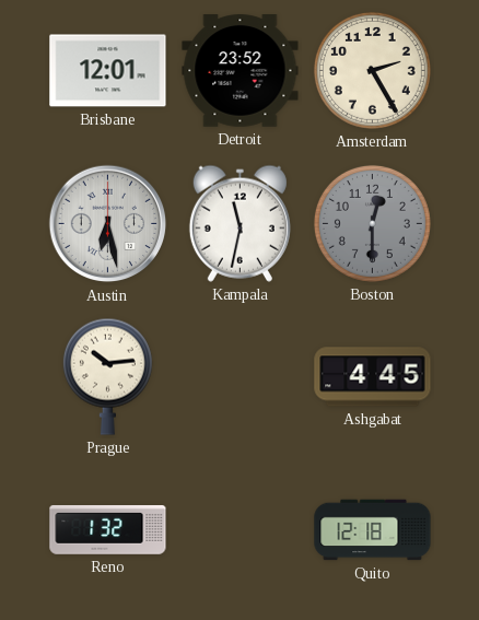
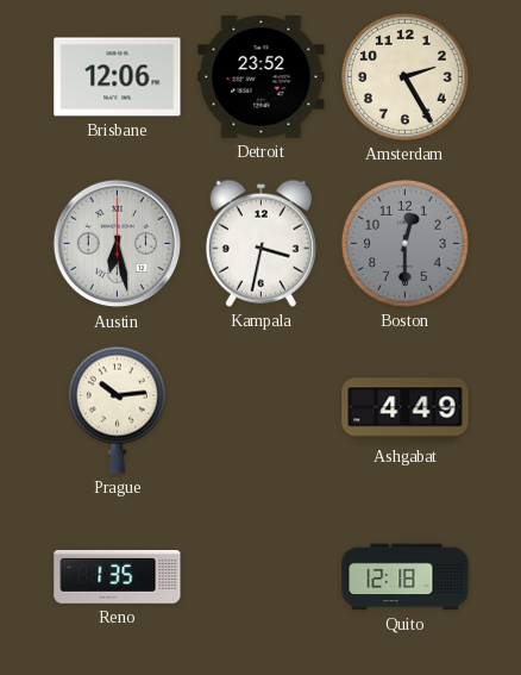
Brisbane: 12:01 -> 12:06
Kampala: 11:32 -> 3:32
Ashgabat: 4:45 -> 4:49
Reno: 1:32 -> 1:35
